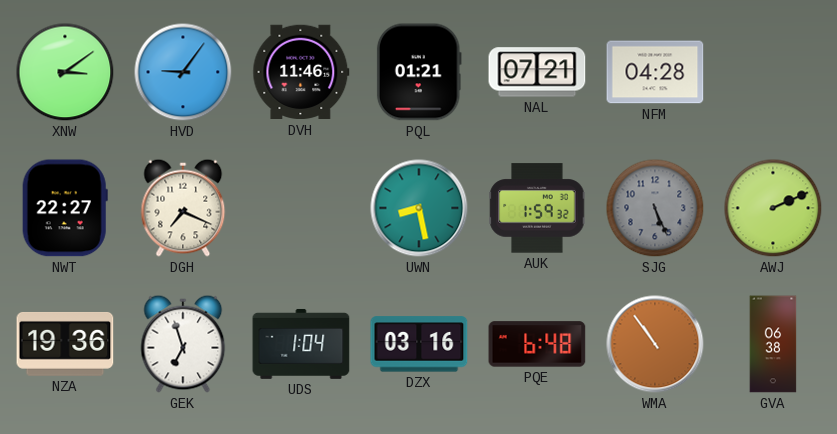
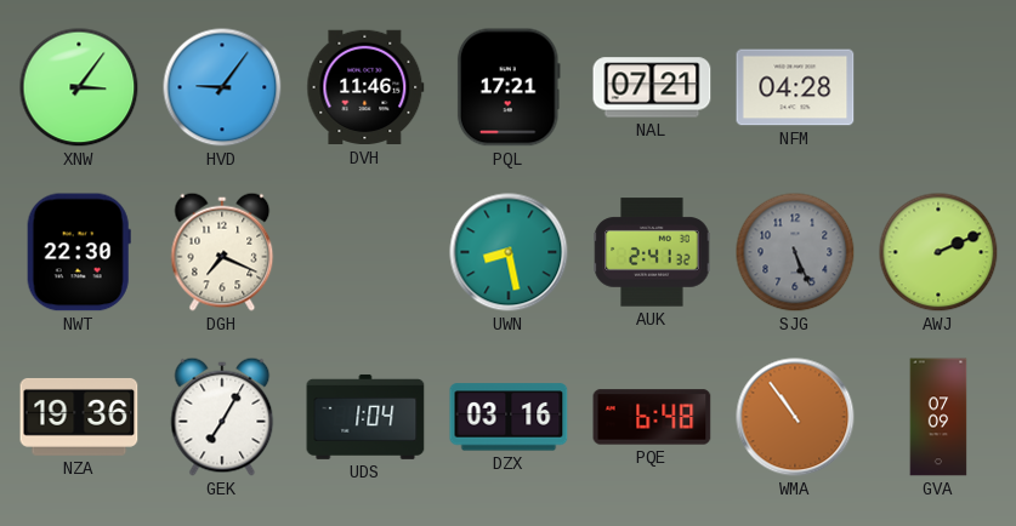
XNW: 3:09 -> 3:06
PQL: 01:21 -> 17:21
NWT: 22:27 -> 22:30
AUK: 1:59 -> 2:41
GEK: 6:57 -> 7:05
GVA: 06:38 -> 07:09
